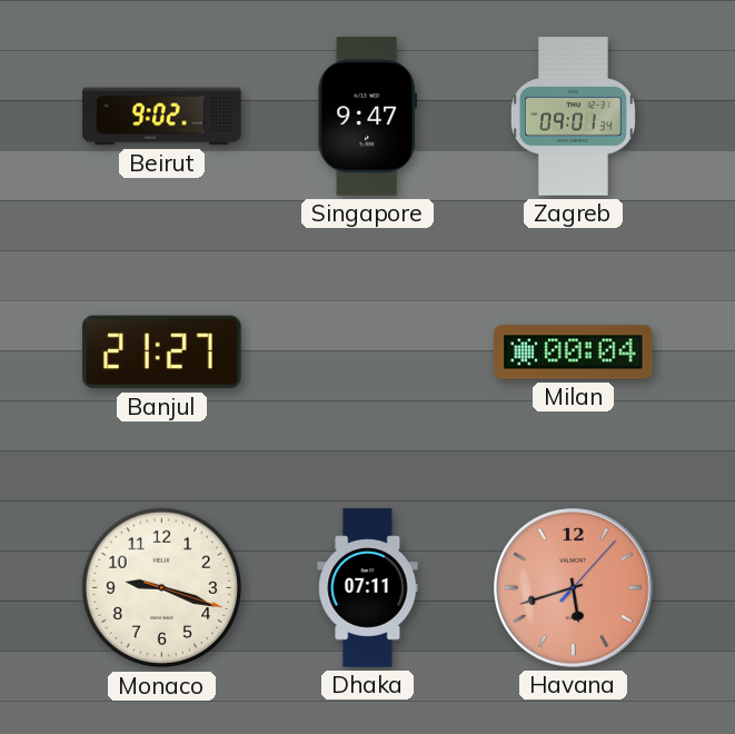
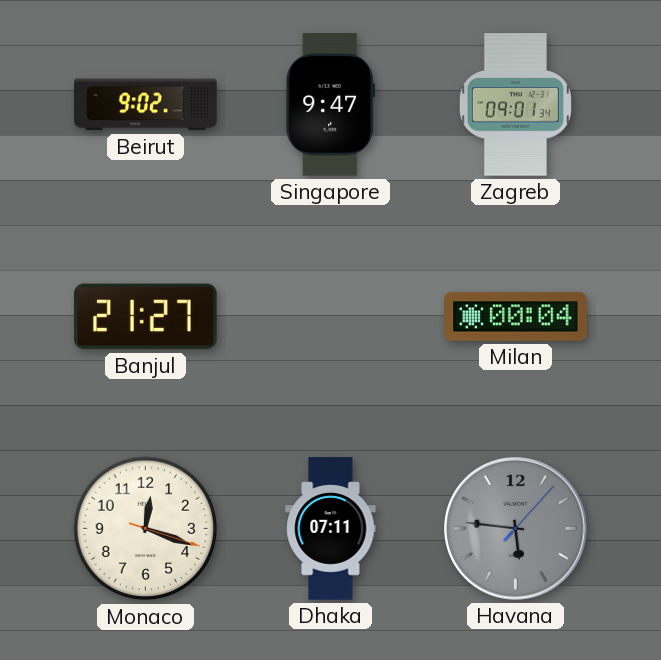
Monaco: 9:18 -> 12:18
Havana: 5:42 -> 5:46
Havana dial: salmon -> grey
